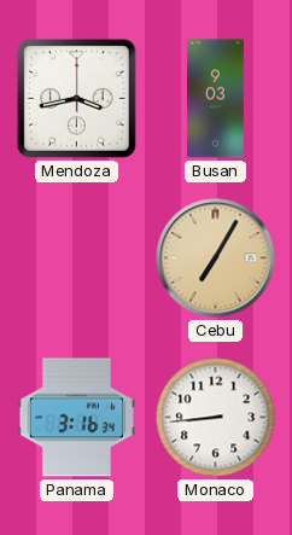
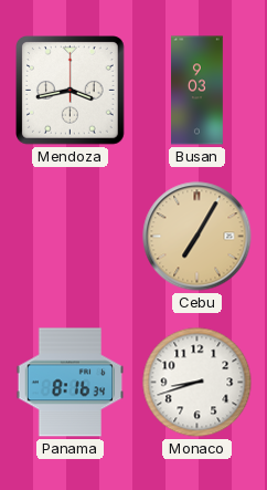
Panama: 3:16 -> 8:16
Monaco: 8:44 -> 8:42
